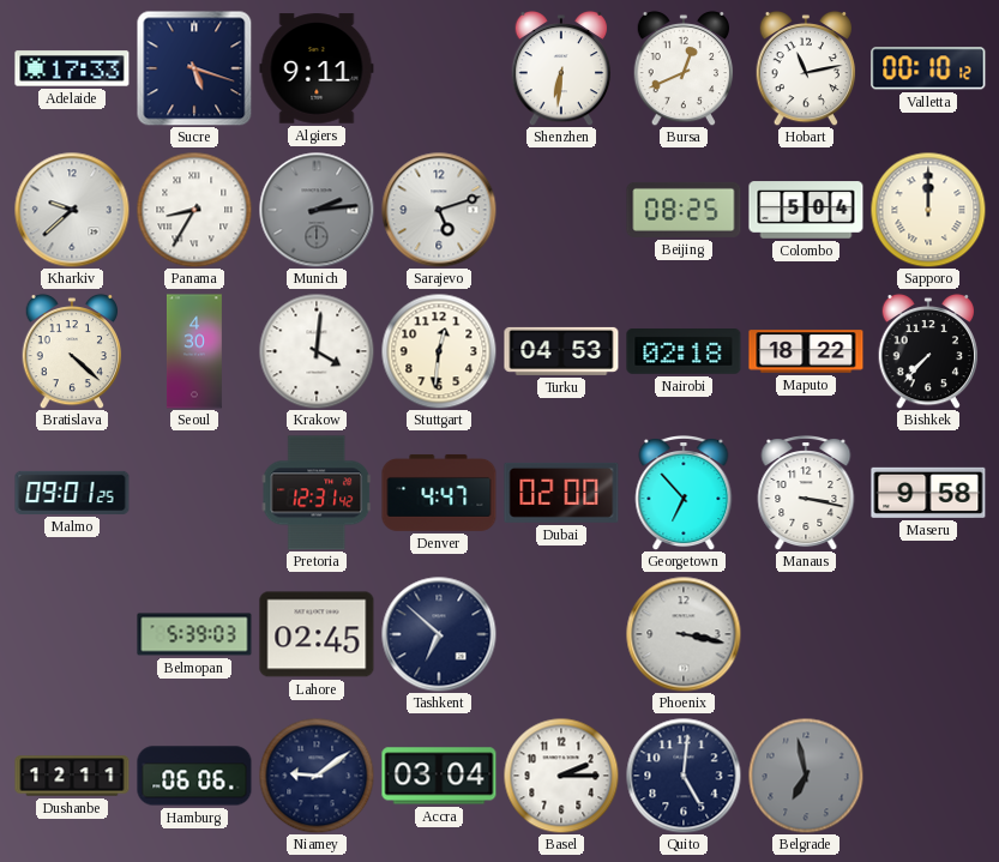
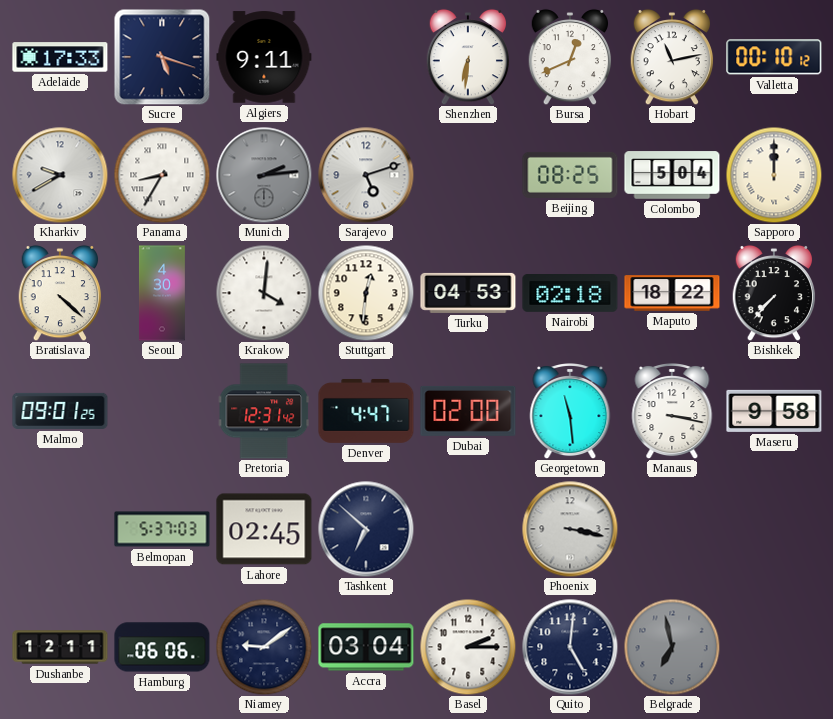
Kharkiv: 9:38 -> 9:40
Georgetown: 6:53 -> 11:29
Belmopan: 5:39 -> 5:37
